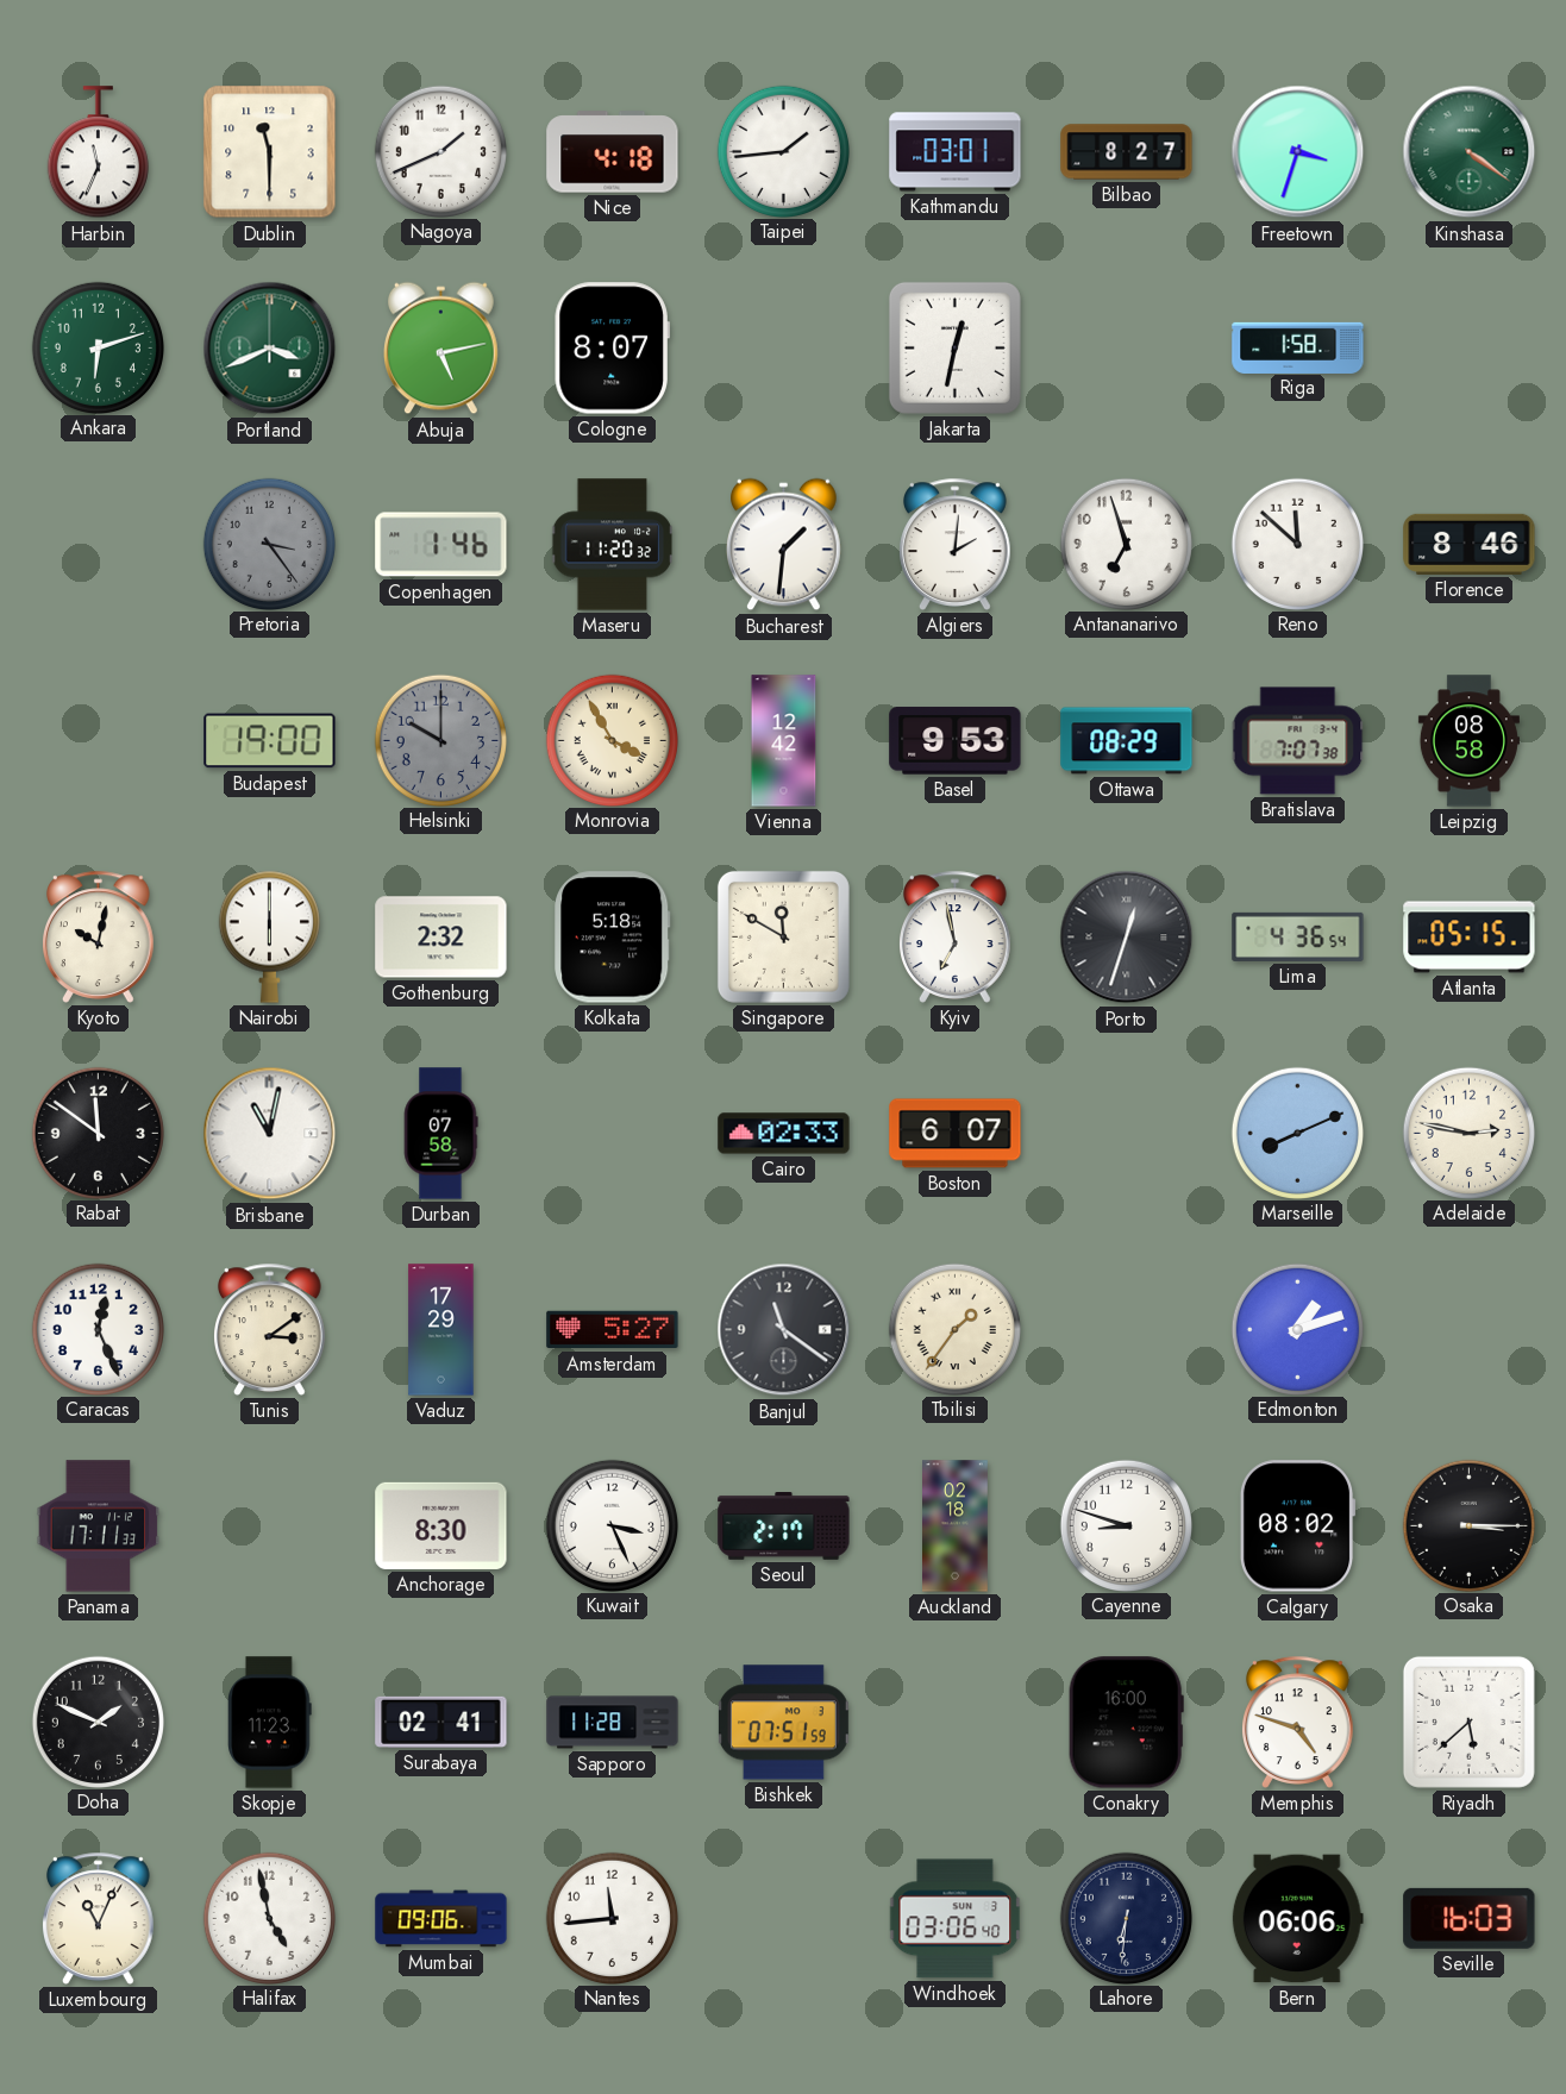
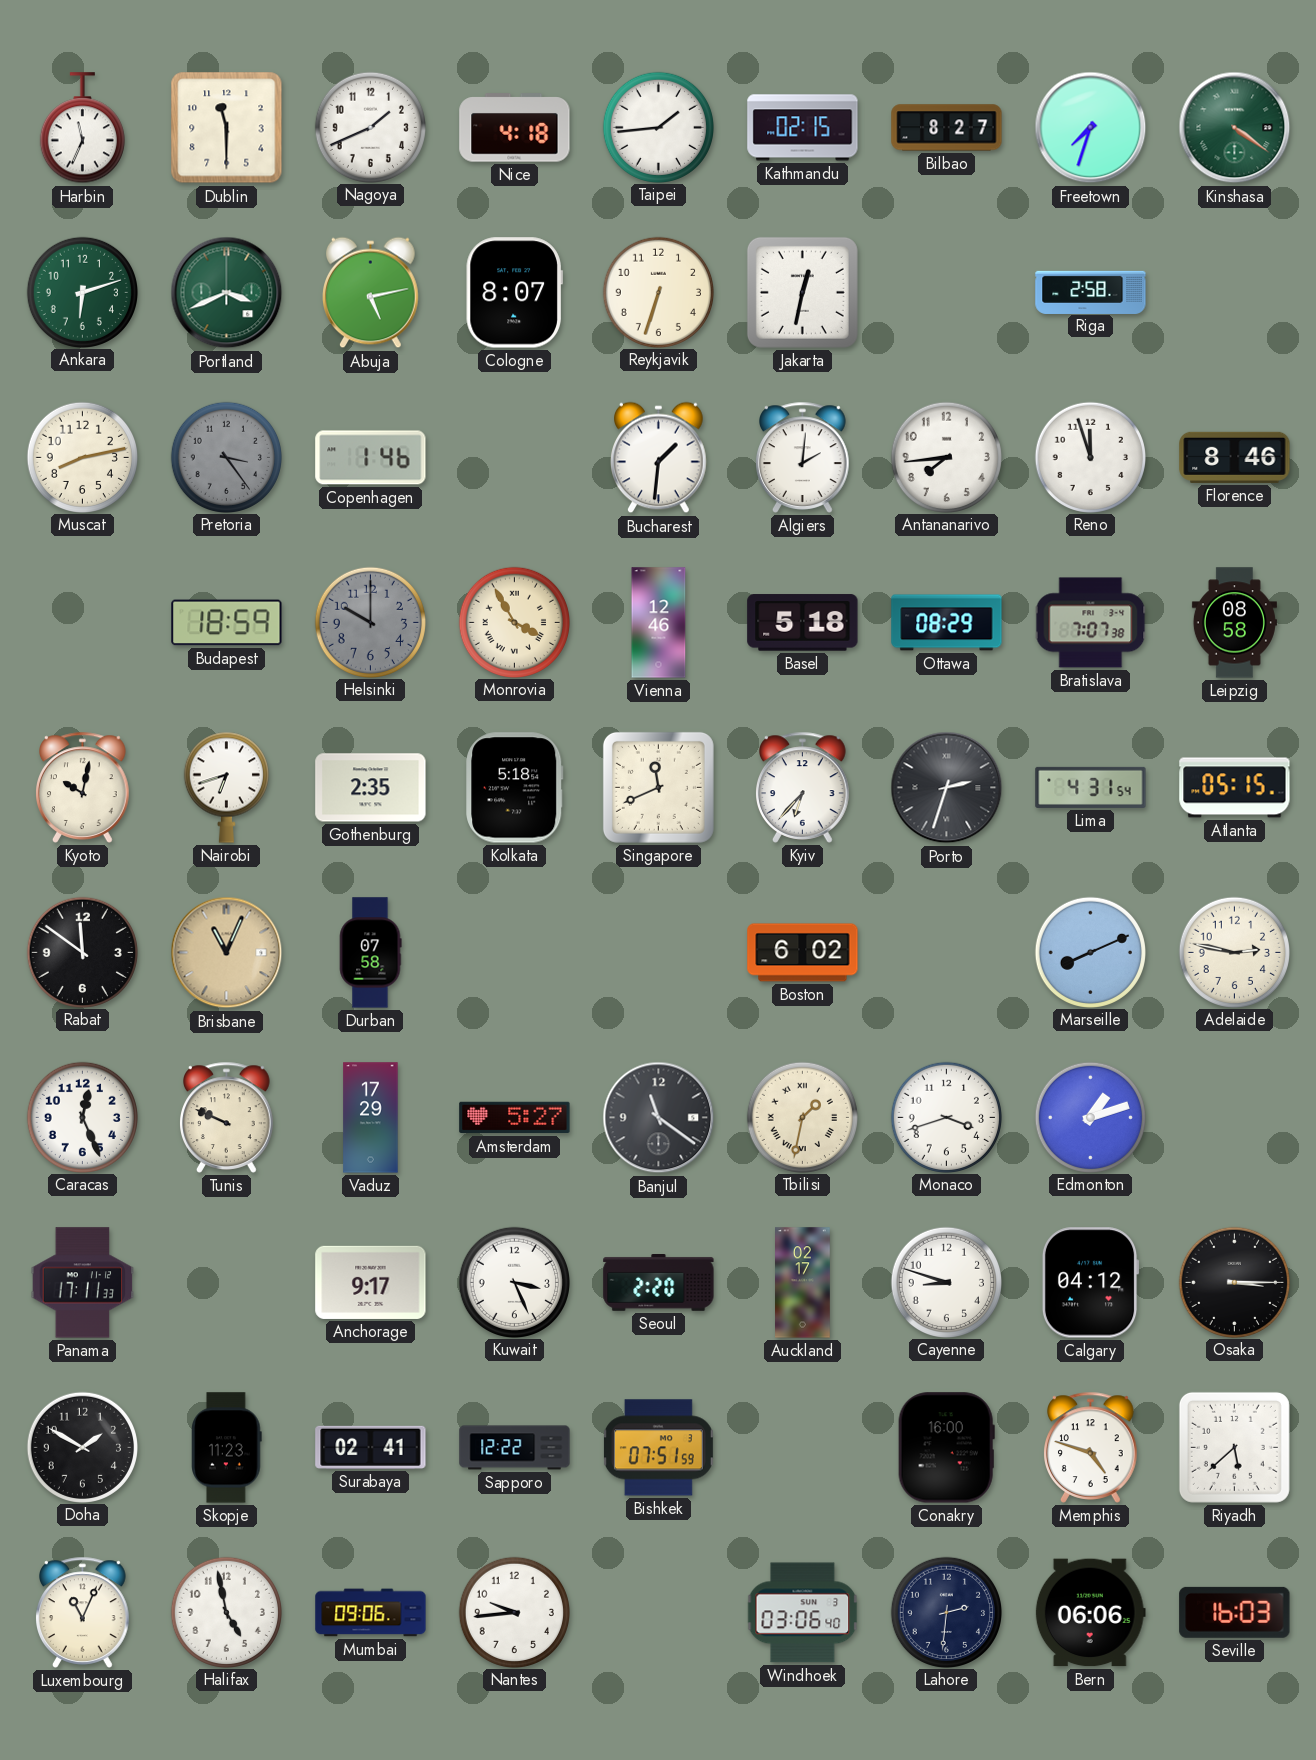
Kathmandu: 03:01 -> 02:15
Freetown: 3:33 -> 7:33
Reykjavik: none -> 6:33
Riga: 1:58 -> 2:58
Muscat: none -> 8:13
Maseru: 11:20 -> none
Antananarivo: 6:57 -> 7:44
Reno: 11:52 -> 11:57
Budapest: 19:00 -> 18:59
Vienna: 12:42 -> 12:46
Basel: 9:53 -> 5:18
Nairobi: 6:00 -> 6:42
Gothenburg: 2:32 -> 2:35
Singapore: 11:50 -> 11:41
Kyiv: 6:58 -> 6:37
Porto: 12:33 -> 2:33
Lima: 4:36 -> 4:31
Brisbane: 11:02 -> 11:04
Brisbane dial: white -> champagne
Cairo: 02:33 -> none
Boston: 6:07 -> 6:02
Tunis: 3:09 -> 9:49
Tbilisi: 1:36 -> 1:32
Monaco: none -> 3:42
Anchorage: 8:30 -> 9:17
Seoul: 2:17 -> 2:20
Auckland: 02:18 -> 02:17
Calgary: 08:02 -> 04:12
Doha: 1:49 -> 1:50
Sapporo: 11:28 -> 12:22
Nantes: 11:44 -> 9:44
Lahore: 6:31 -> 2:31
